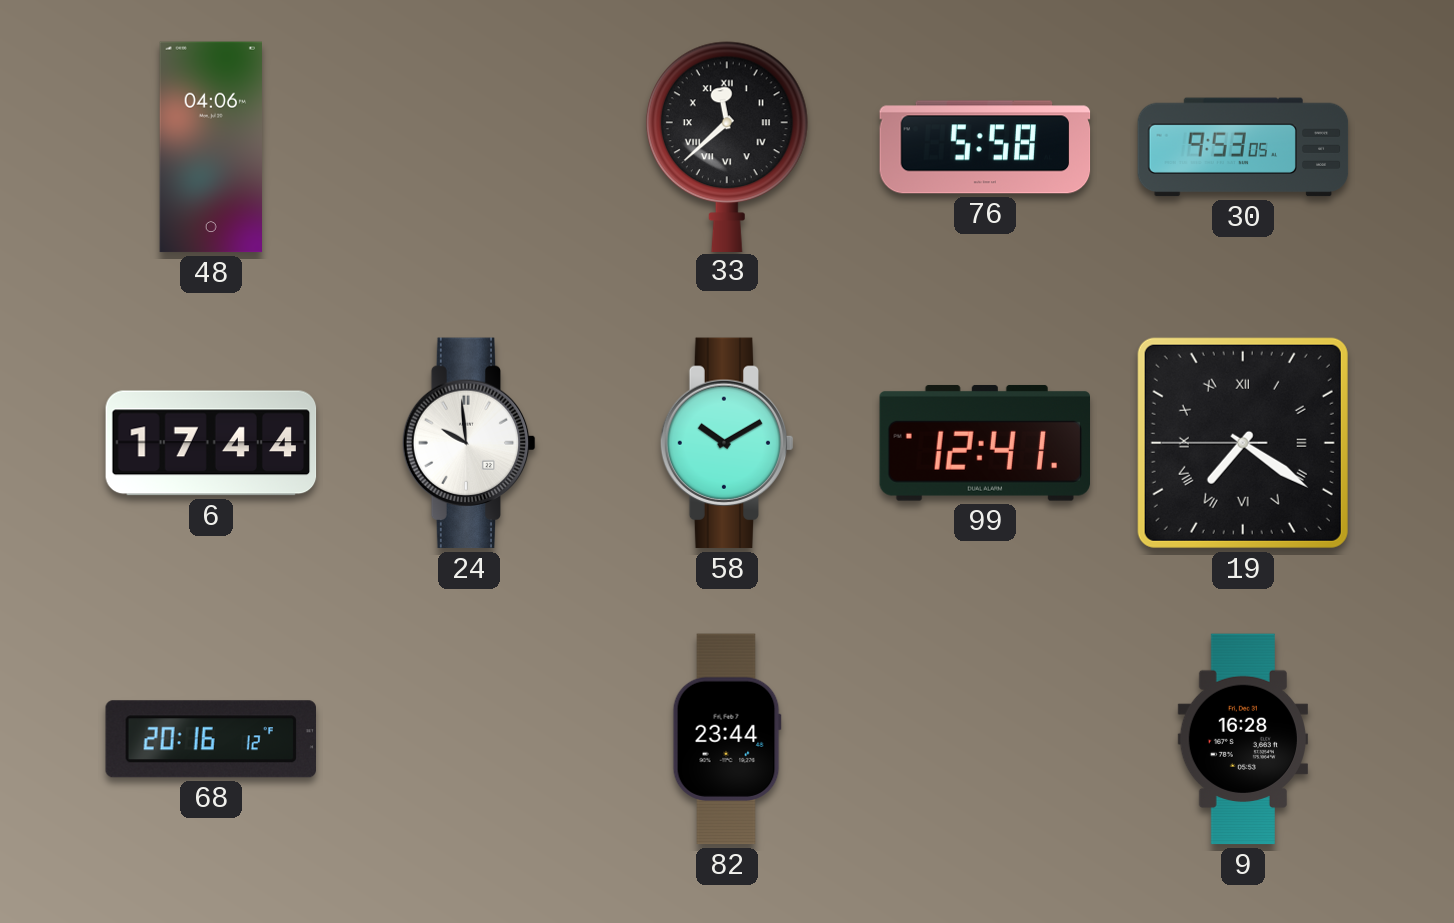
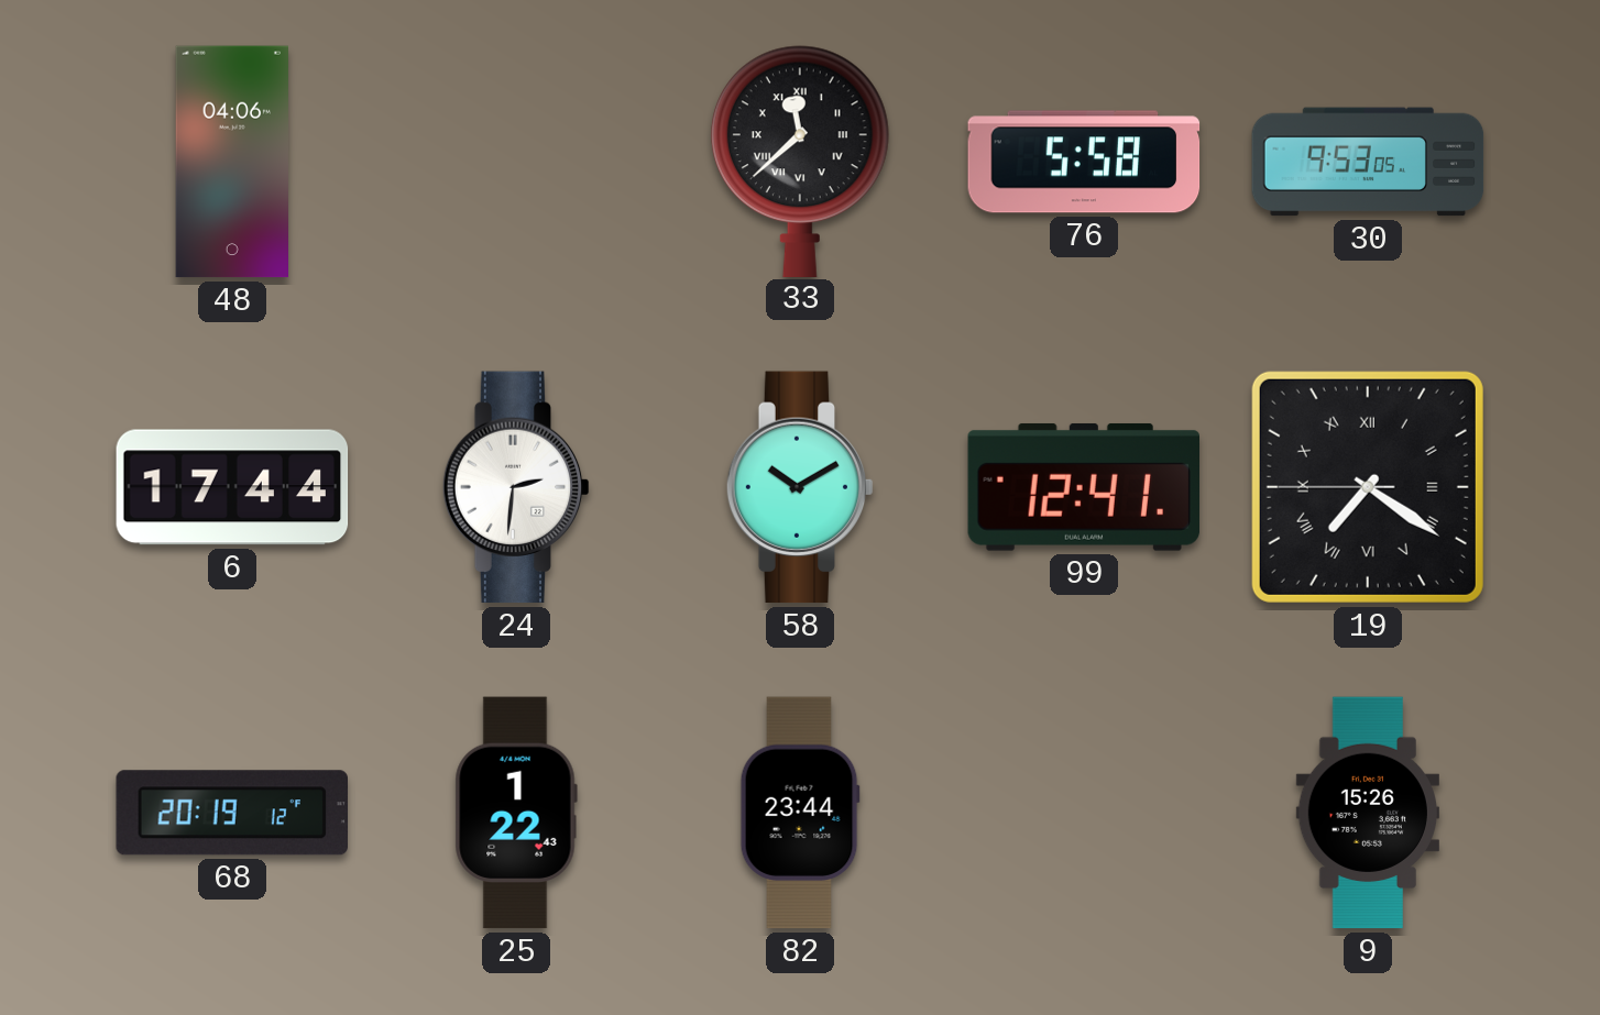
24: 9:59 -> 2:31
68: 20:16 -> 20:19
25: none -> 1:22
9: 16:28 -> 15:26
